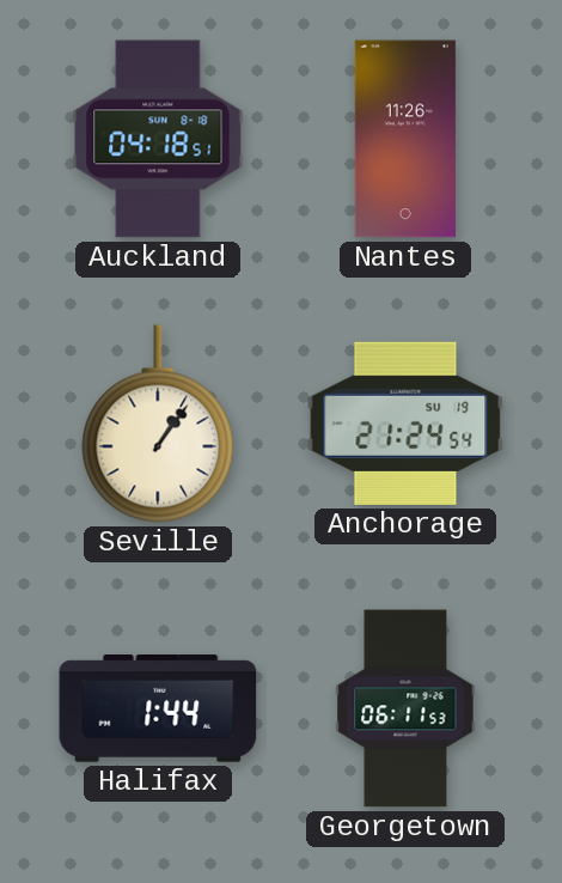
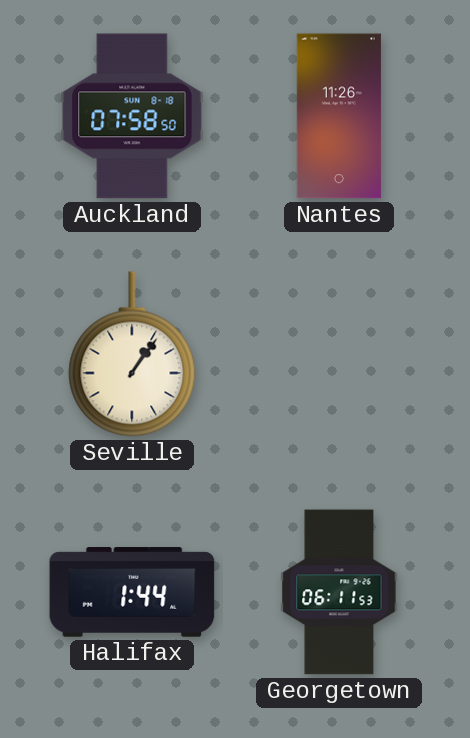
Auckland: 04:18 -> 07:58
Anchorage: 21:24 -> none
